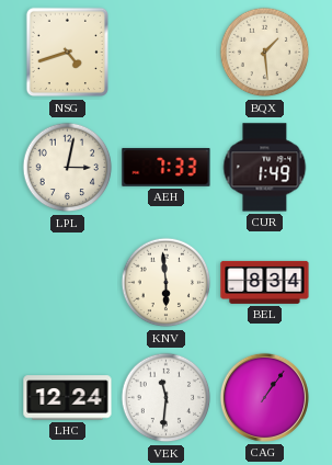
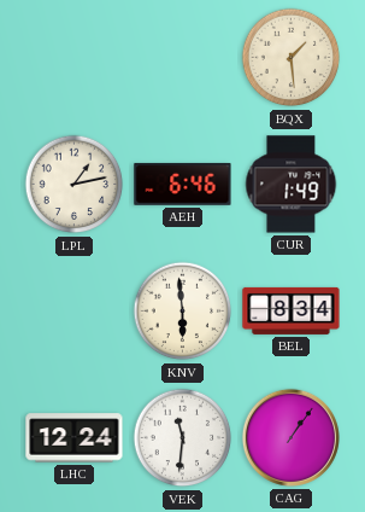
NSG: 4:42 -> none
LPL: 3:02 -> 1:13
AEH: 7:33 -> 6:46
